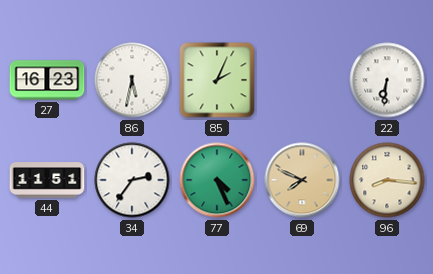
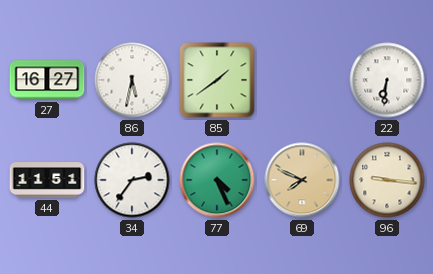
27: 16:23 -> 16:27
85: 2:04 -> 1:39
96: 8:16 -> 9:16
